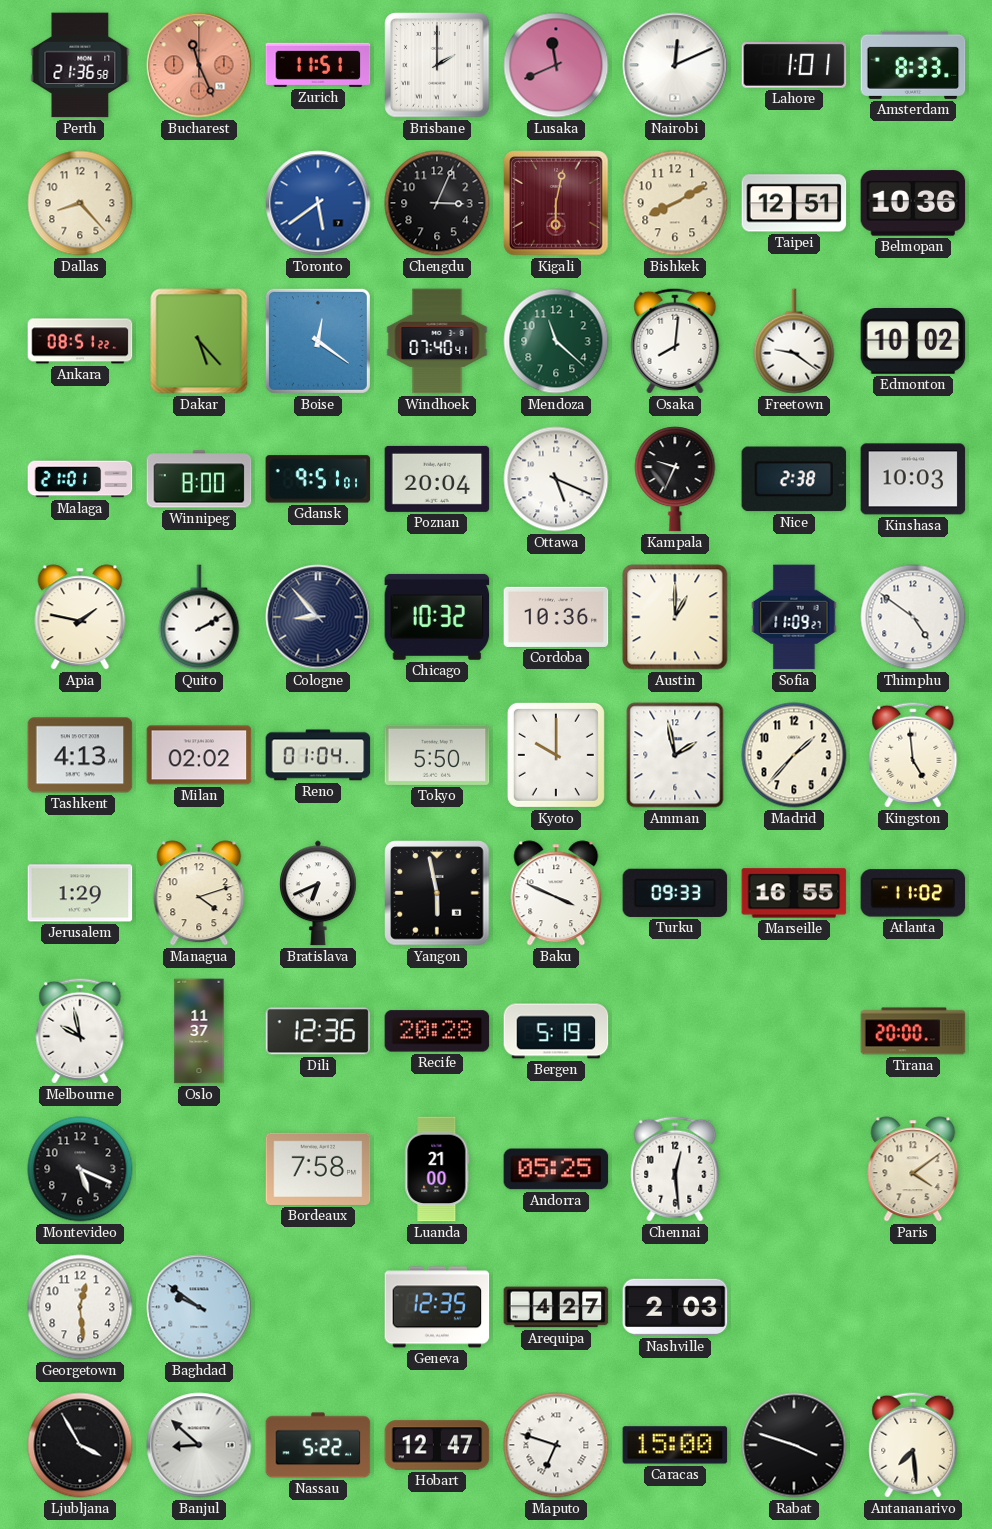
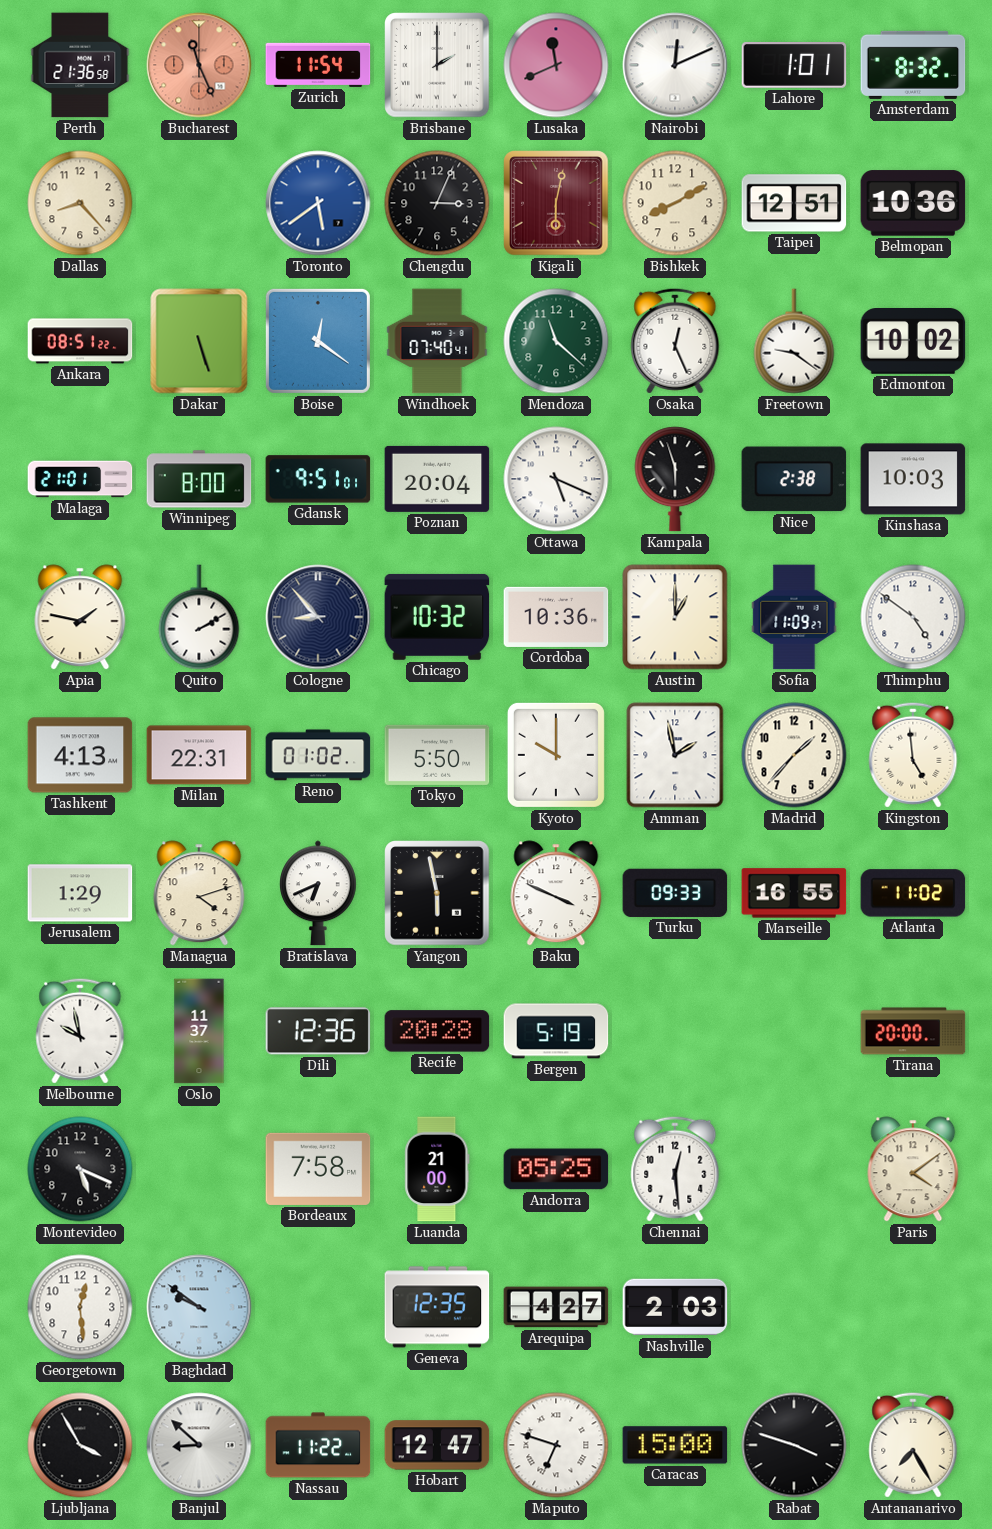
Zurich: 11:51 -> 11:54
Amsterdam: 8:33 -> 8:32
Dakar: 5:23 -> 5:27
Osaka: 8:01 -> 12:26
Kampala: 9:34 -> 5:57
Milan: 02:02 -> 22:31
Reno: 01:04 -> 01:02
Nassau: 5:22 -> 11:22
Antananarivo: 7:29 -> 7:25
